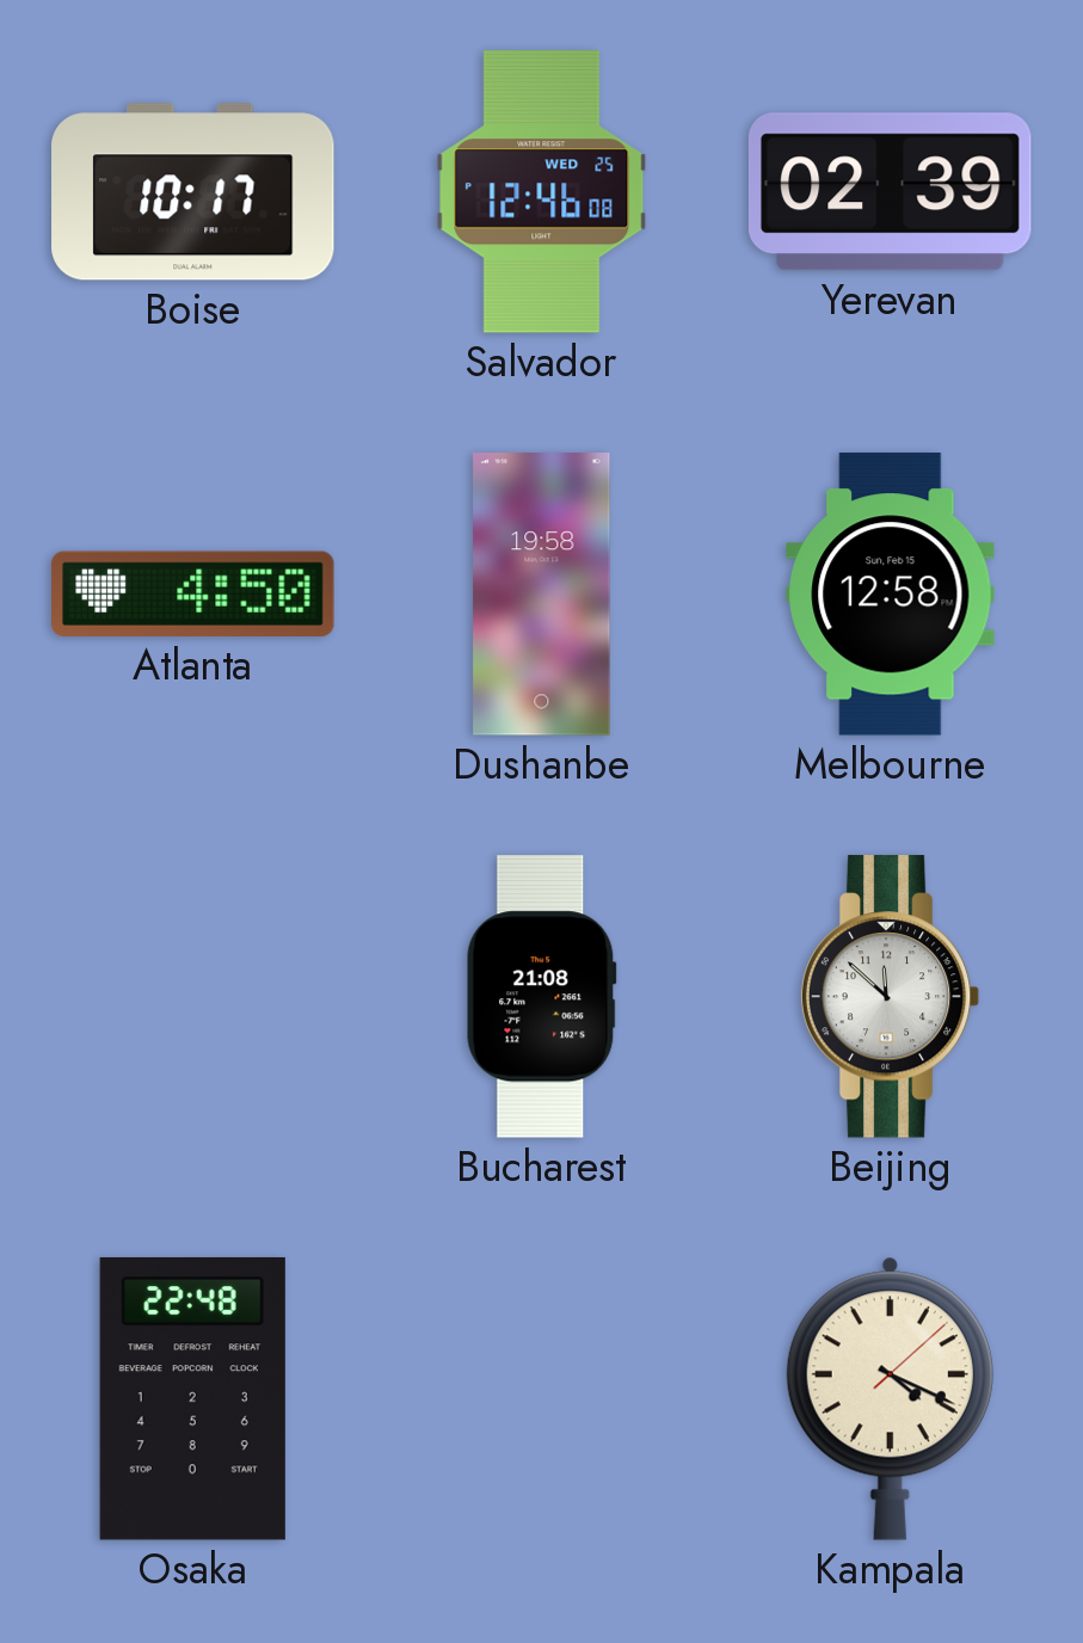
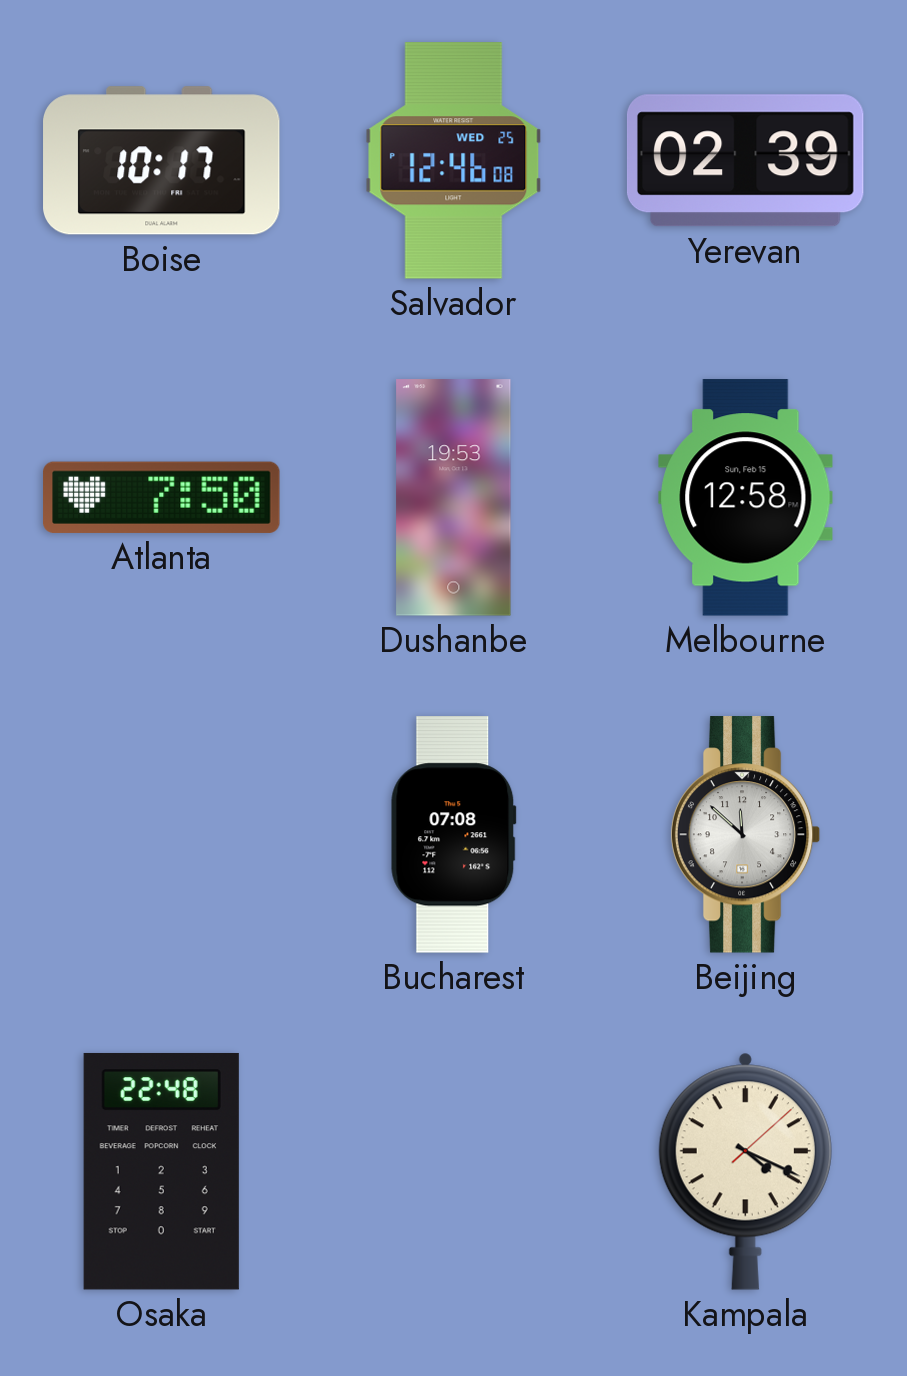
Atlanta: 4:50 -> 7:50
Dushanbe: 19:58 -> 19:53
Bucharest: 21:08 -> 07:08
